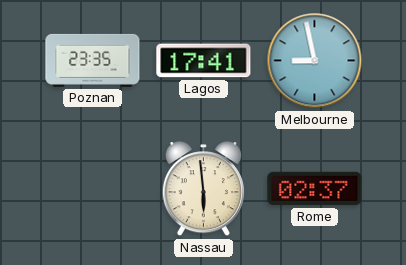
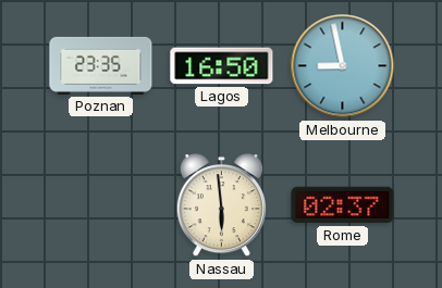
Lagos: 17:41 -> 16:50
